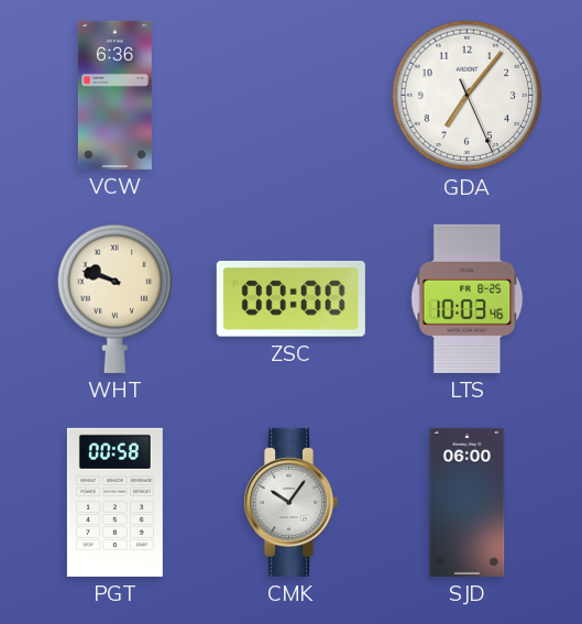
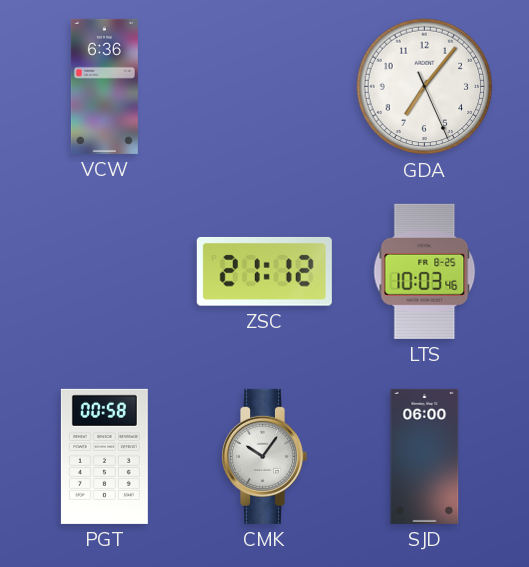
WHT: 9:48 -> none
ZSC: 00:00 -> 21:12
